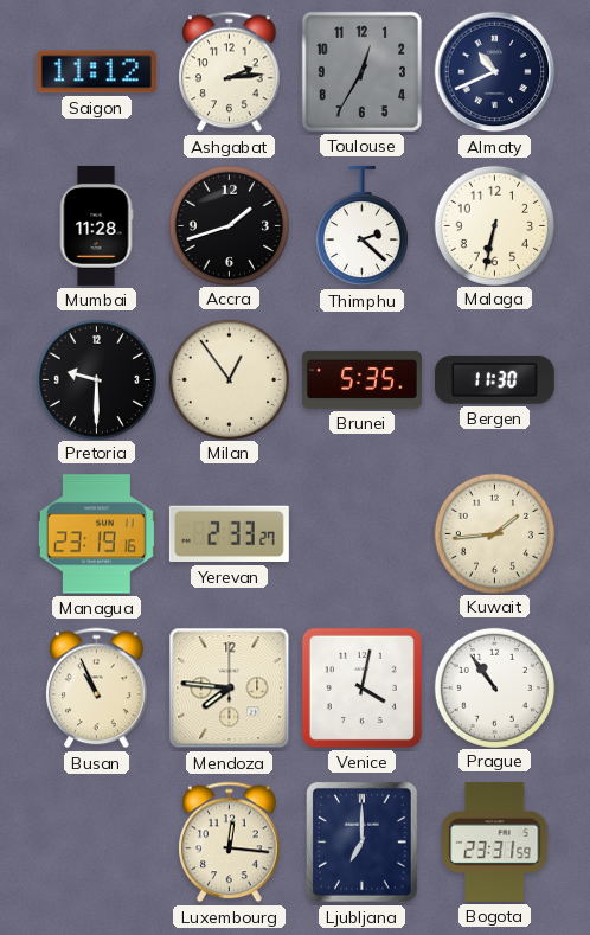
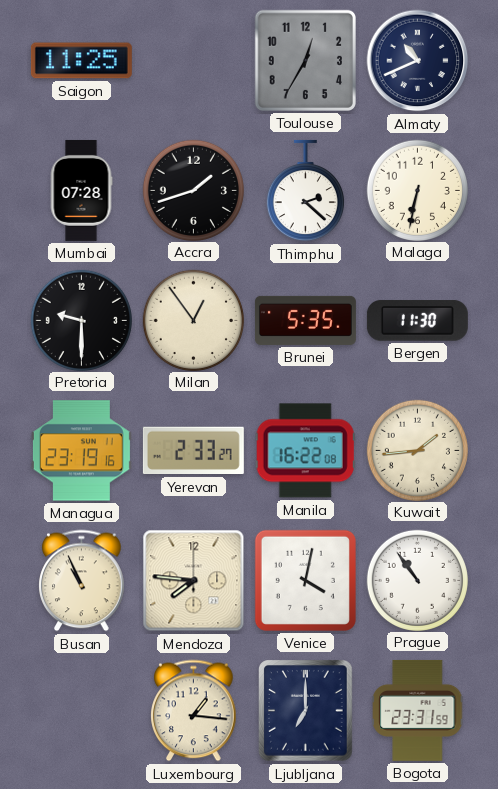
Saigon: 11:12 -> 11:25
Ashgabat: 2:14 -> none
Mumbai: 11:28 -> 07:28
Manila: none -> 16:22
Luxembourg: 12:16 -> 1:16
